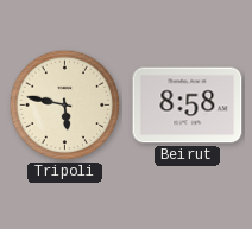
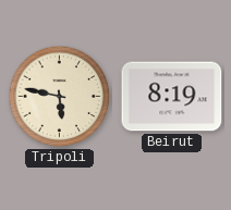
Beirut: 8:58 -> 8:19
